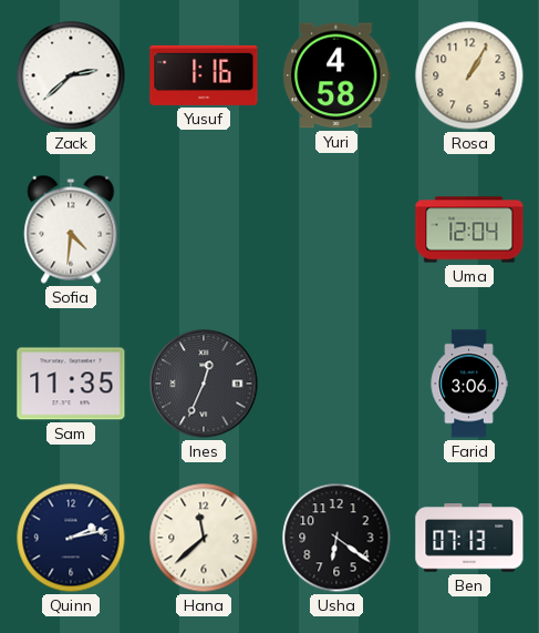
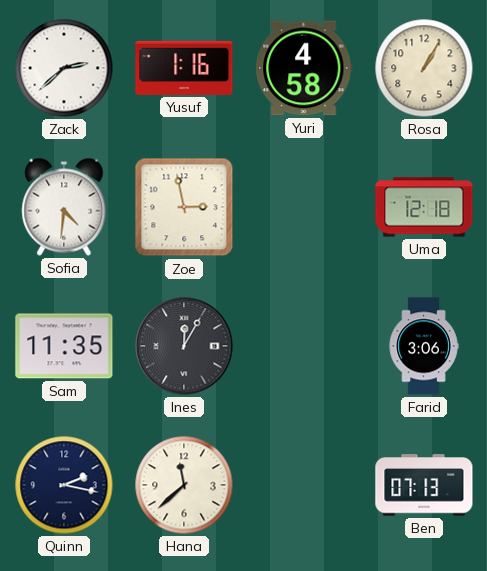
Zoe: none -> 2:58
Uma: 12:04 -> 12:18
Ines: 12:34 -> 12:05
Quinn: 2:13 -> 2:17
Usha: 6:21 -> none
